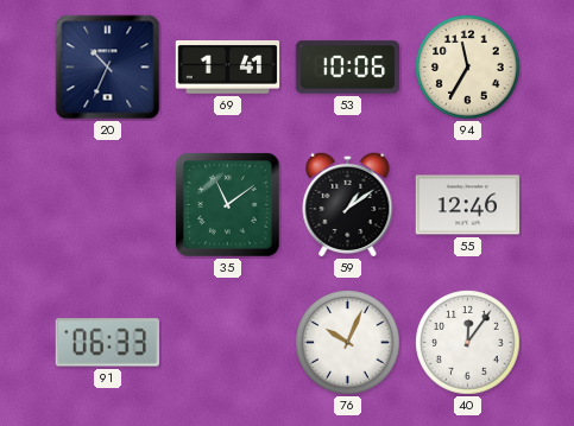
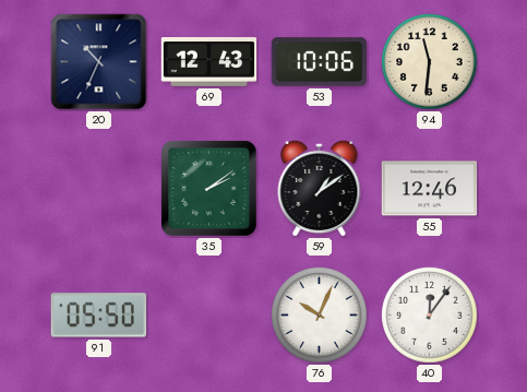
69: 1:41 -> 12:43
94: 11:35 -> 11:31
35: 11:09 -> 2:09
91: 06:33 -> 05:50
